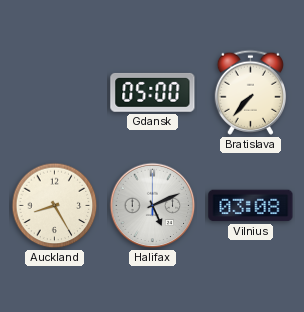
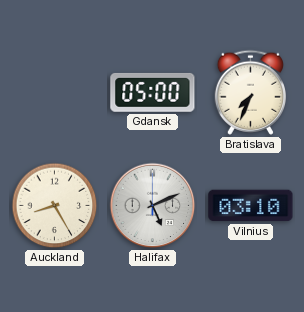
Bratislava: 7:37 -> 7:34
Vilnius: 03:08 -> 03:10
